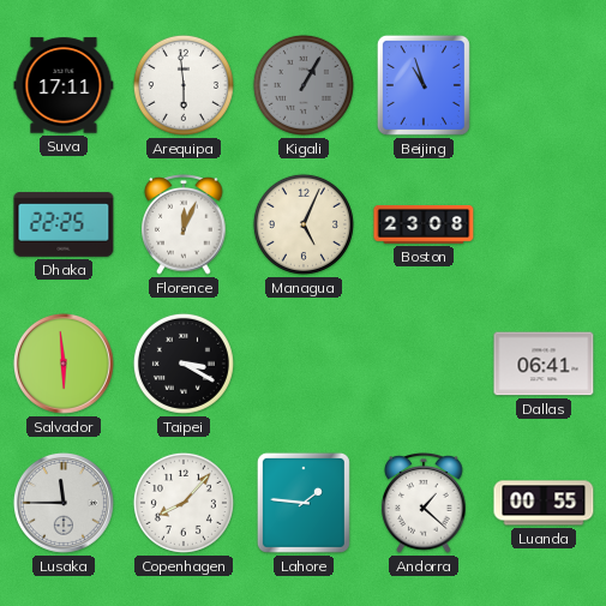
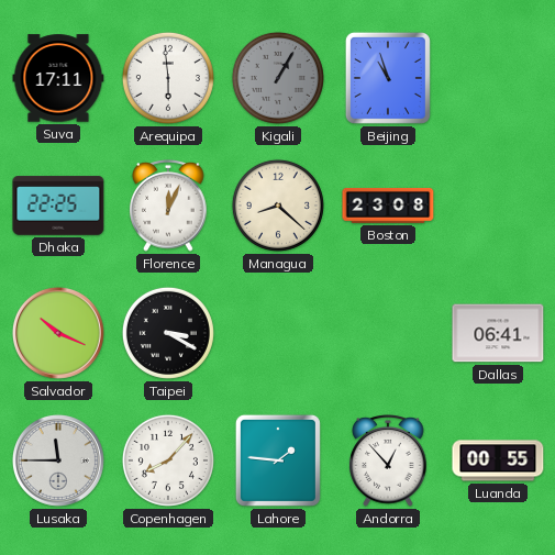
Managua: 5:04 -> 8:22
Salvador: 5:59 -> 10:19
Andorra: 1:22 -> 12:53
